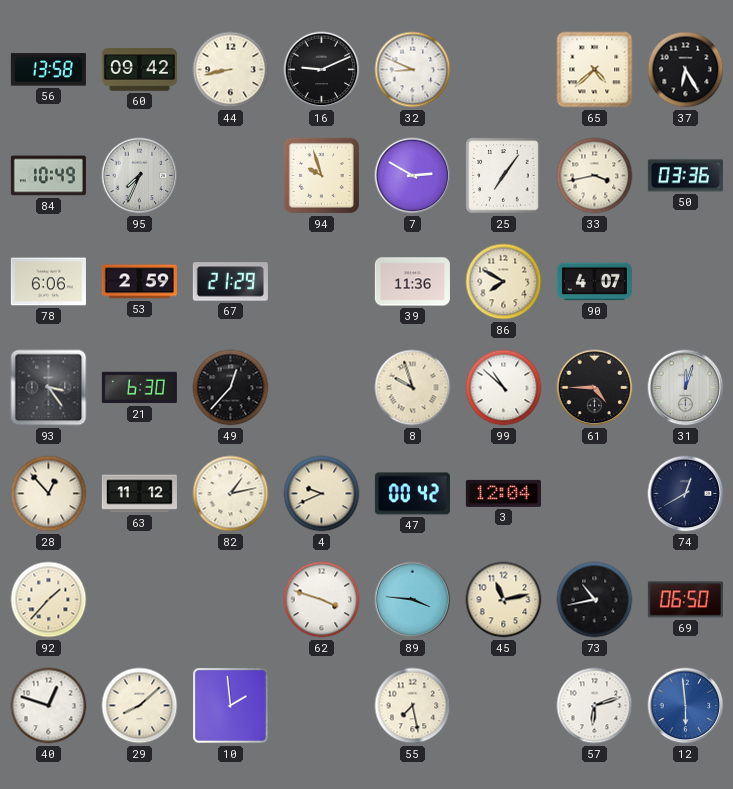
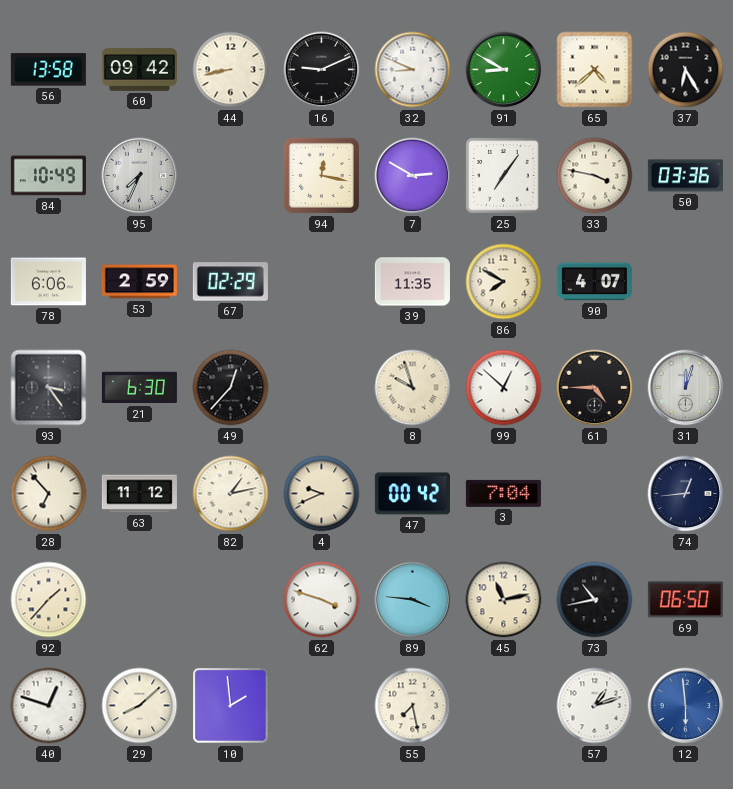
91: none -> 8:50
94: 9:57 -> 12:17
33: 3:43 -> 3:47
67: 21:29 -> 02:29
39: 11:36 -> 11:35
99: 10:52 -> 12:52
28: 12:53 -> 6:53
3: 12:04 -> 7:04
74: 12:40 -> 12:44
57: 6:12 -> 1:12
